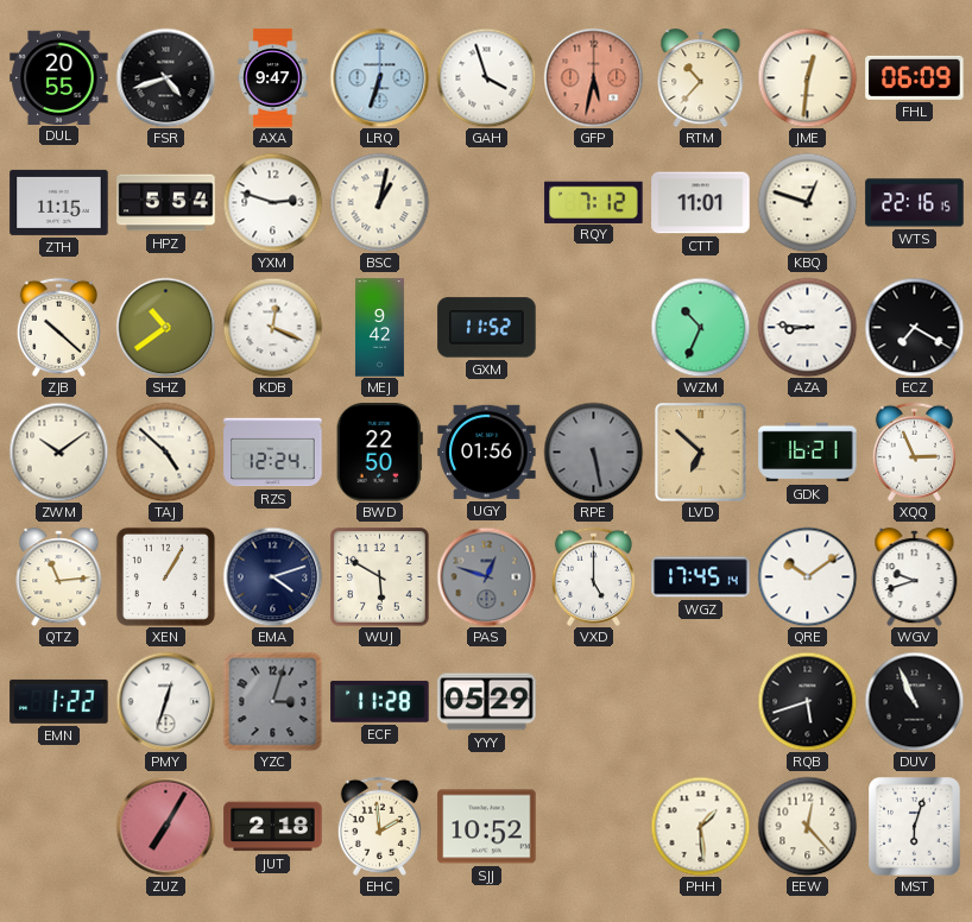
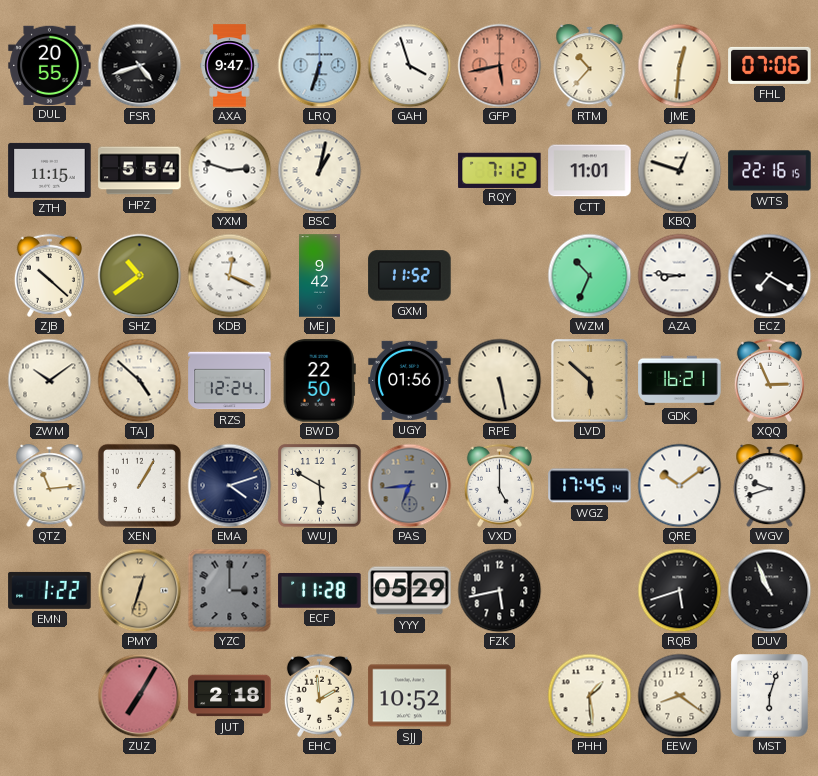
GFP: 5:32 -> 5:43
FHL: 06:09 -> 07:06
RPE dial: grey -> cream
LVD: 6:52 -> 5:52
PAS: 12:48 -> 6:44
PMY dial: white -> champagne
YZC: 3:03 -> 3:00
FZK: none -> 5:43
EEW: 12:23 -> 8:21
